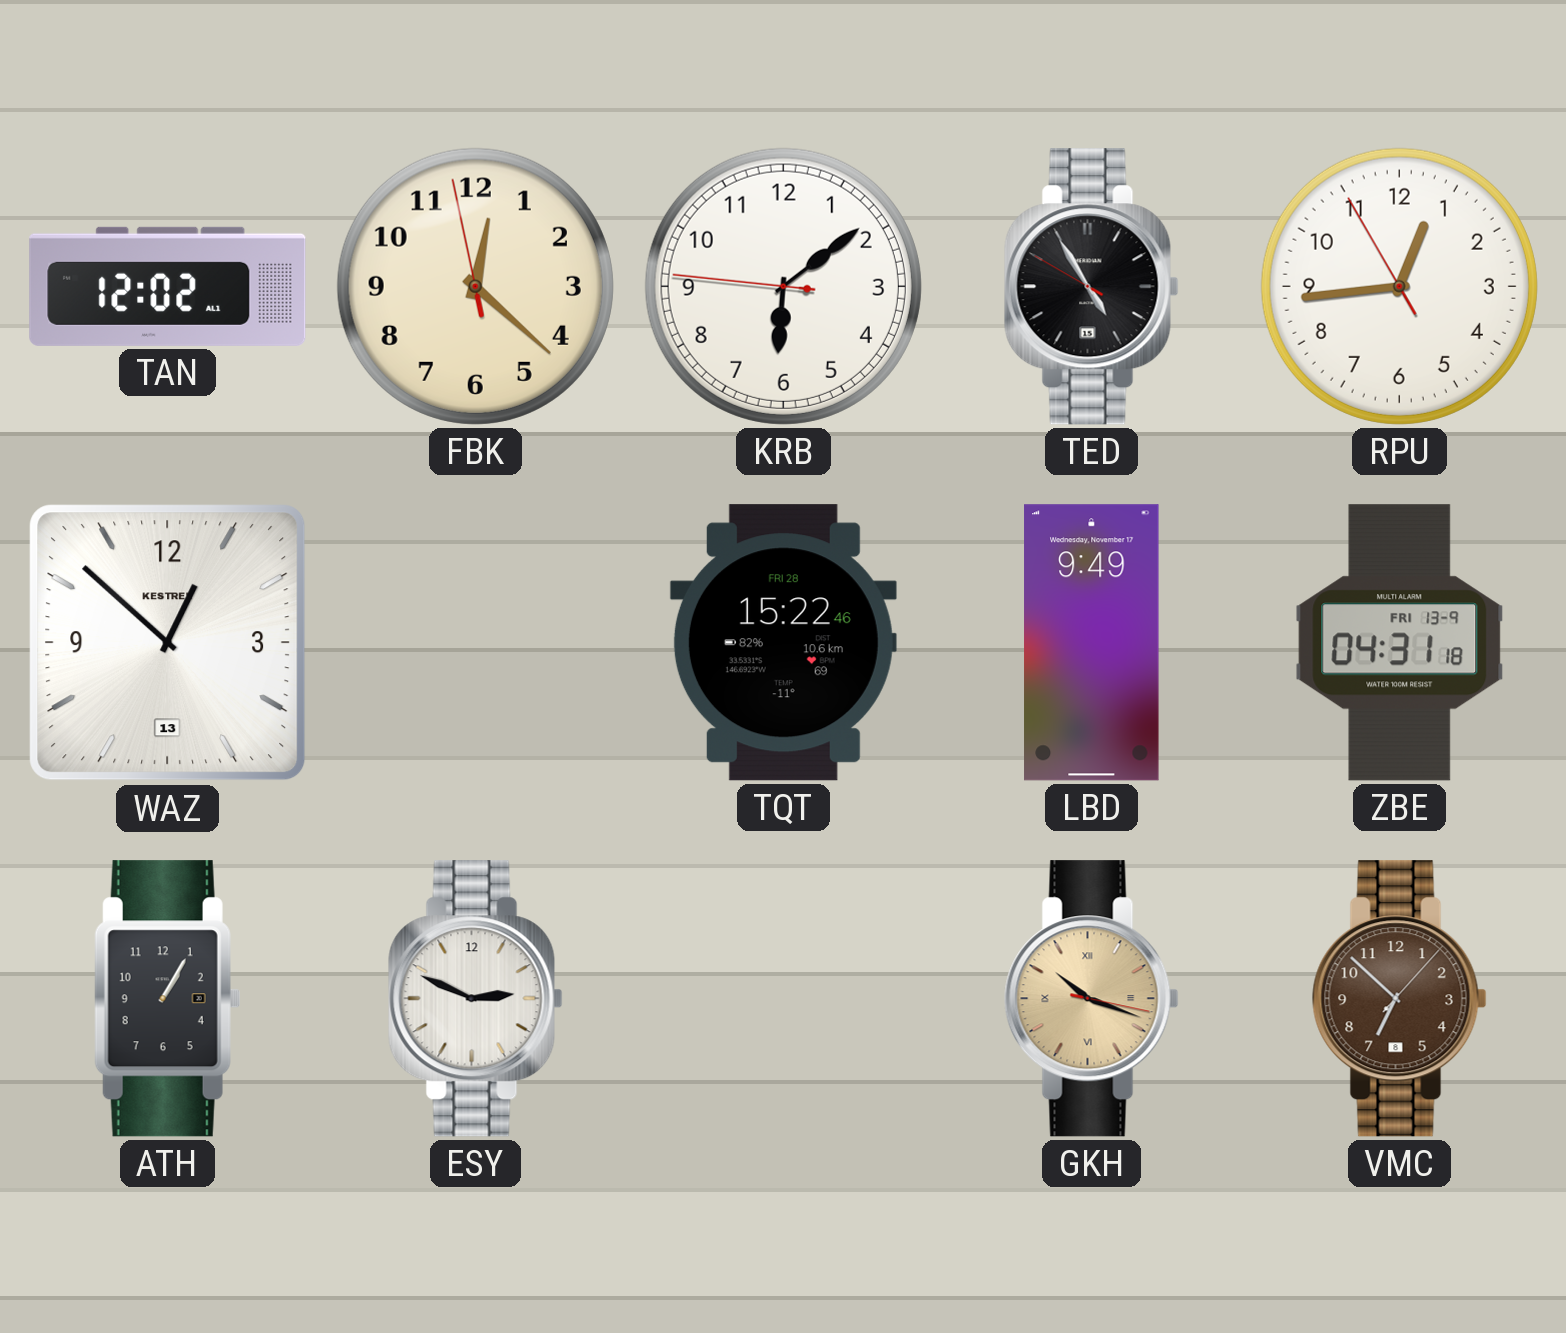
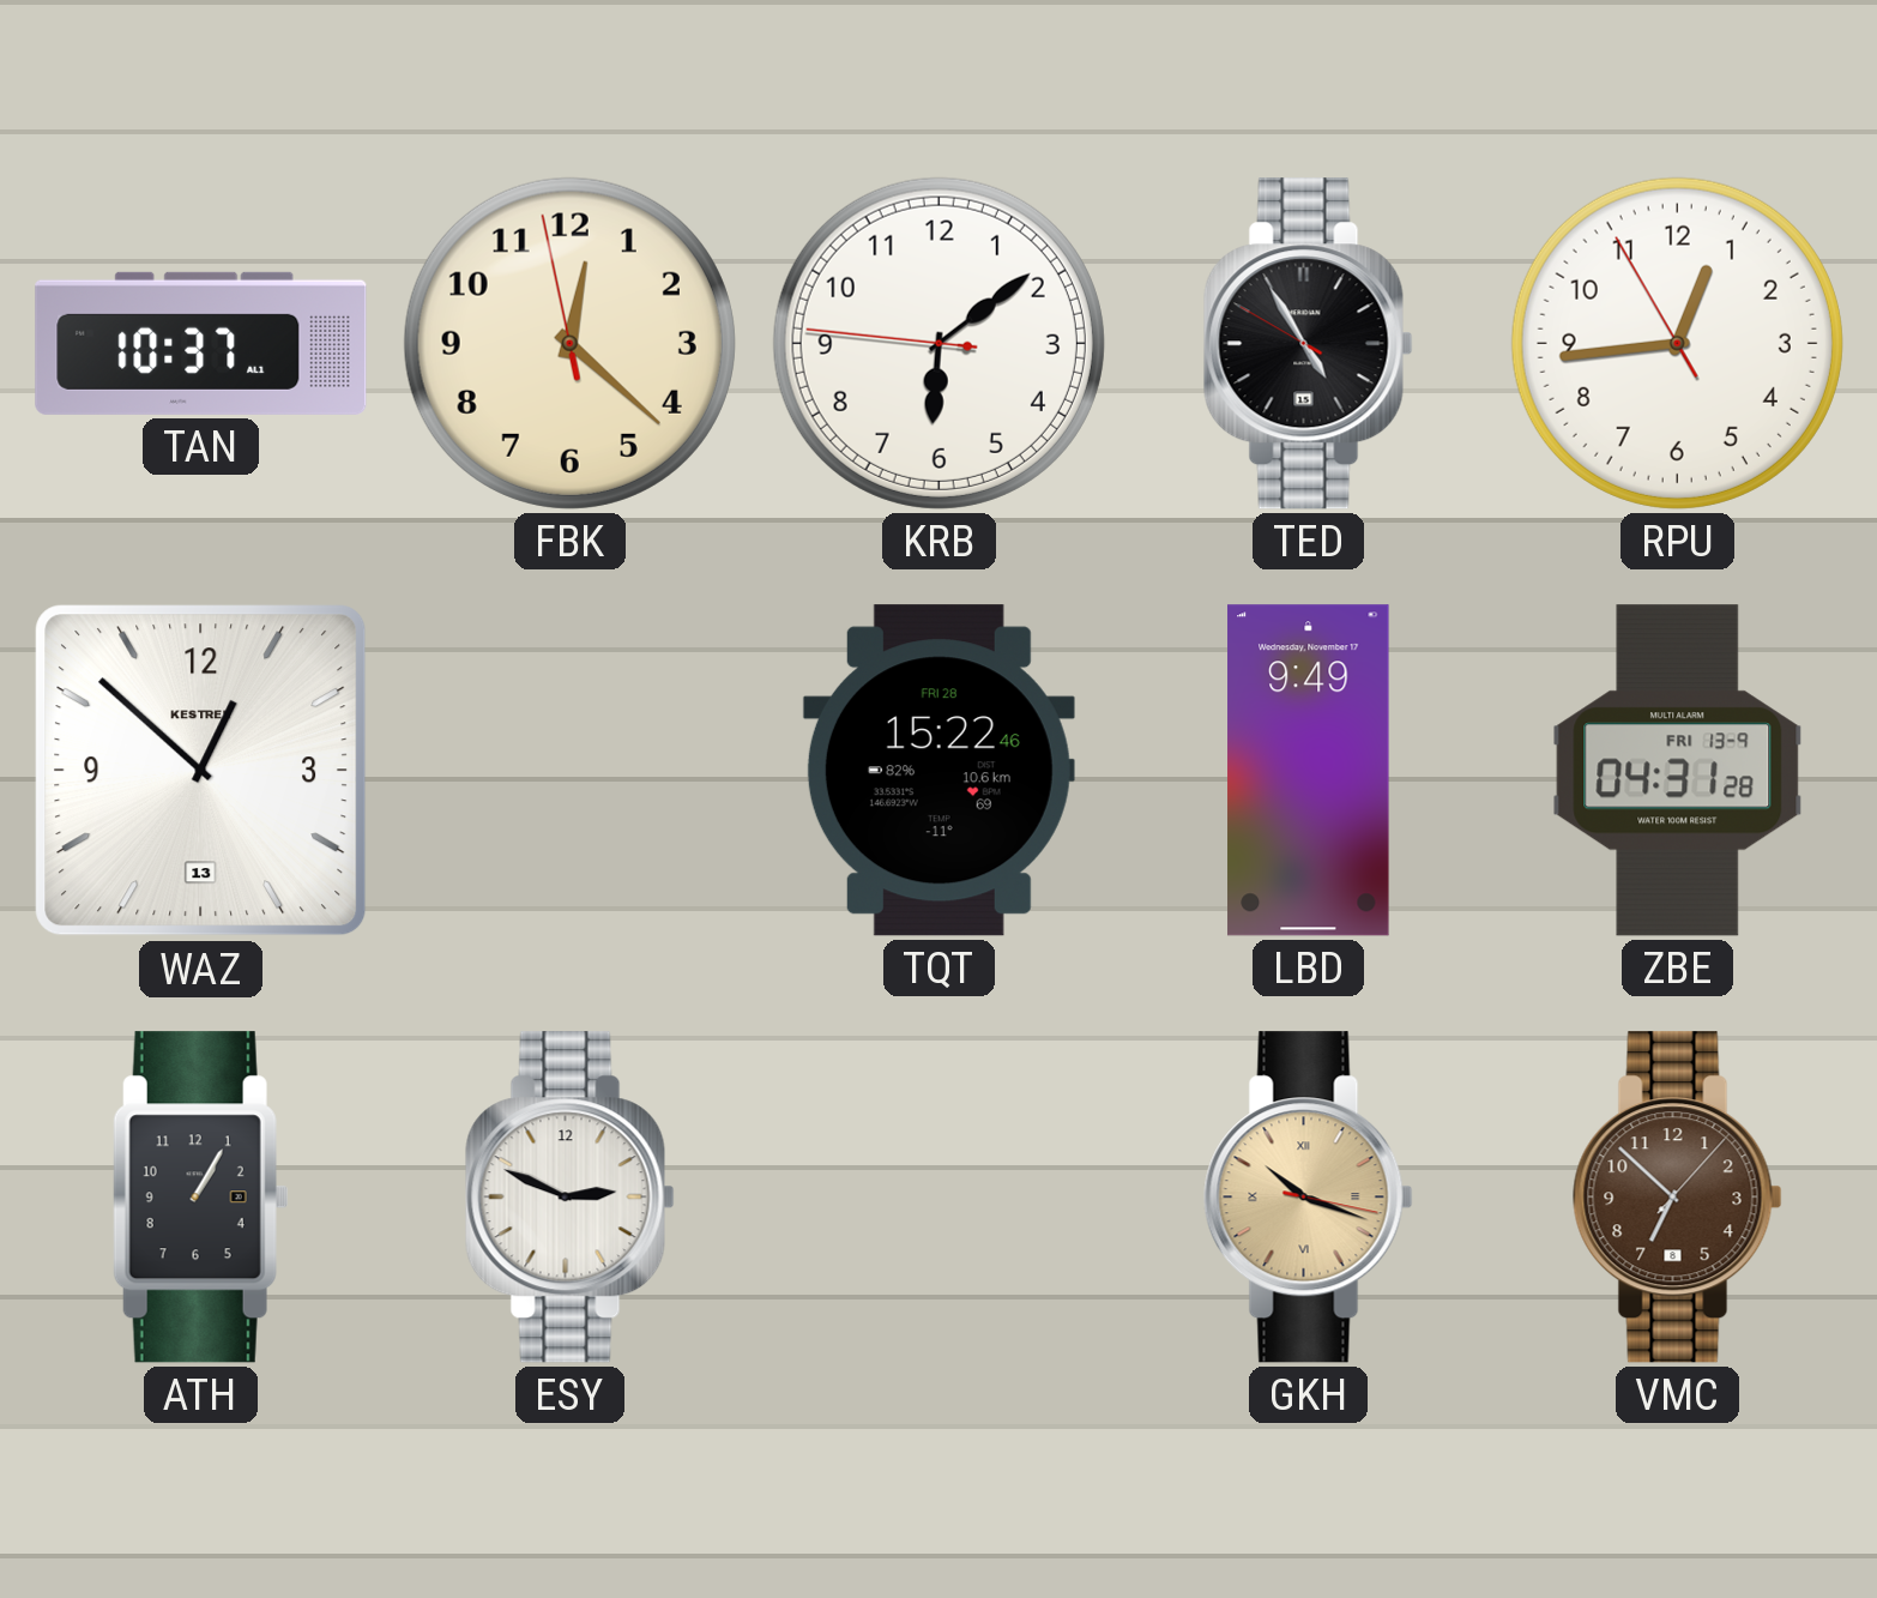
TAN: 12:02 -> 10:37
ZBE: 04:31:18 -> 04:31:28
